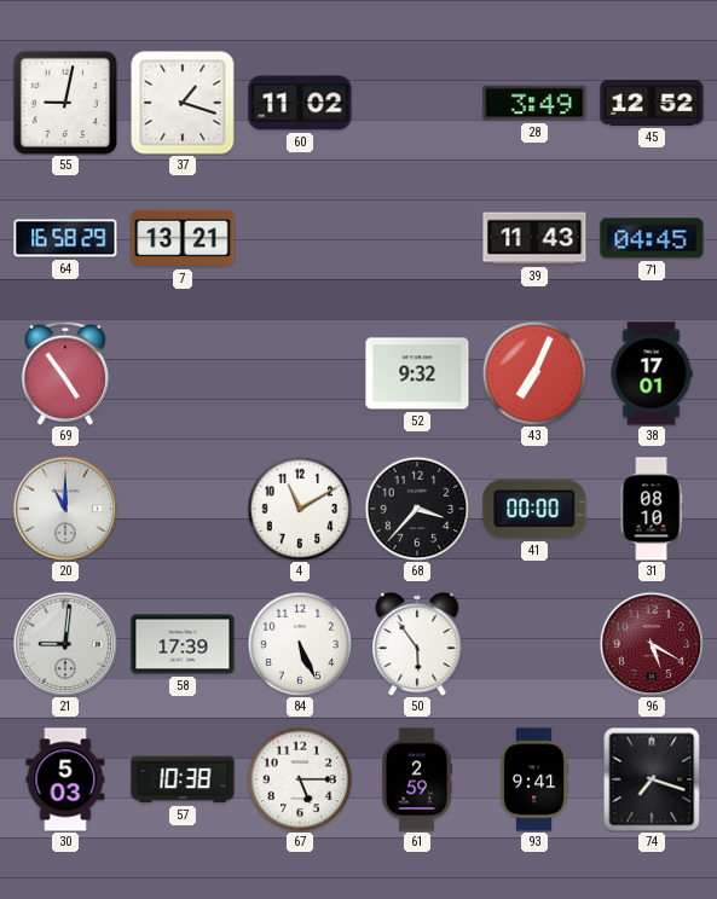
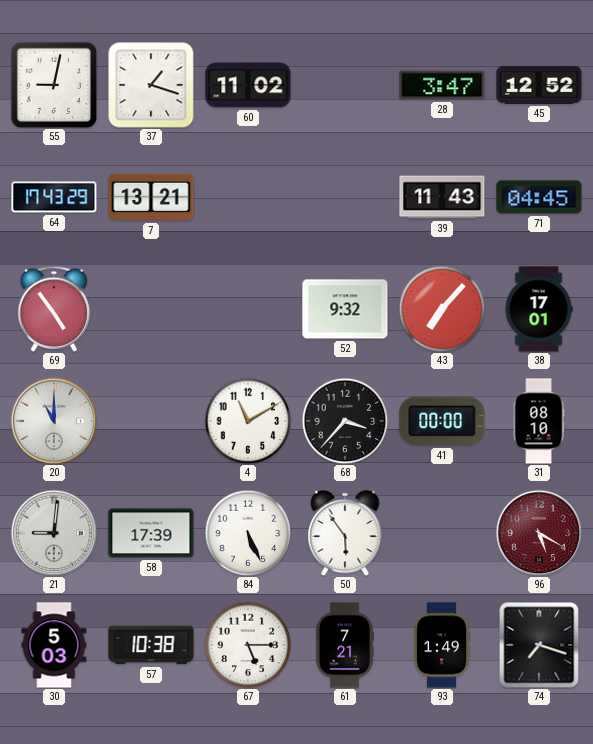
28: 3:49 -> 3:47
64: 16:58 -> 17:43
43: 7:04 -> 7:07
61: 2:59 -> 7:21
93: 9:41 -> 1:49
